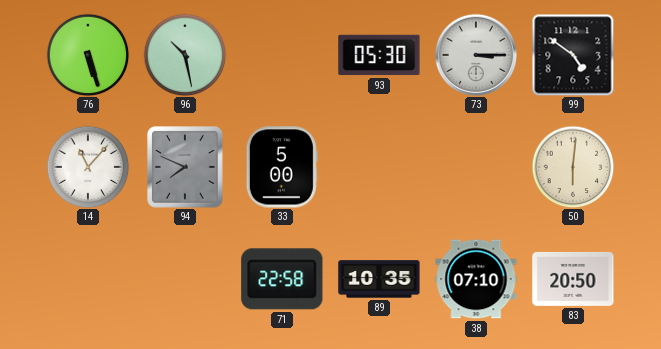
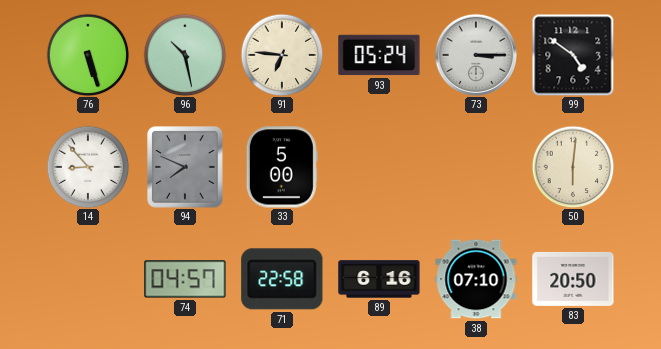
91: none -> 6:46
93: 05:30 -> 05:24
14: 11:07 -> 8:53
74: none -> 04:57
89: 10:35 -> 6:16
